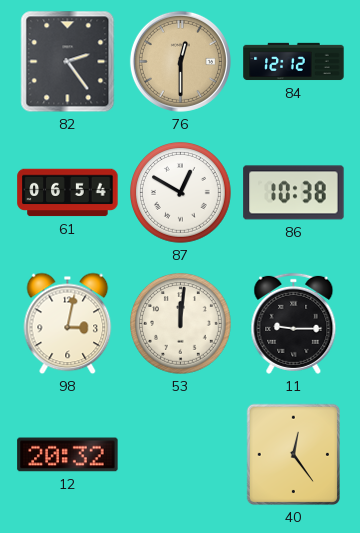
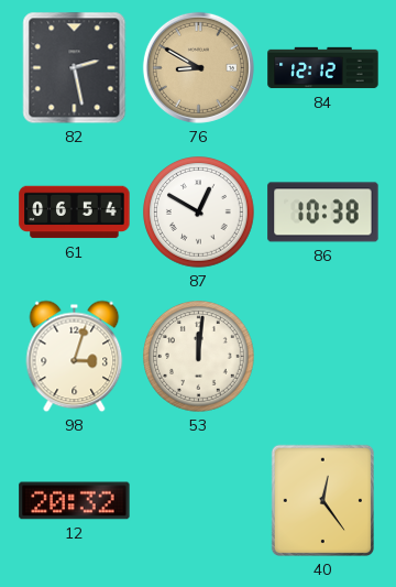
82: 2:24 -> 2:28
76: 12:30 -> 8:50
98: 3:02 -> 3:03
11: 9:15 -> none
